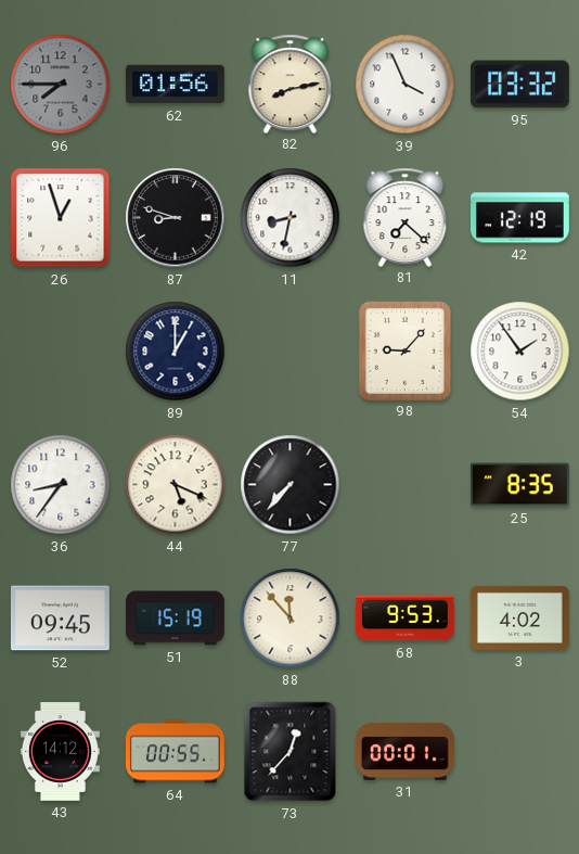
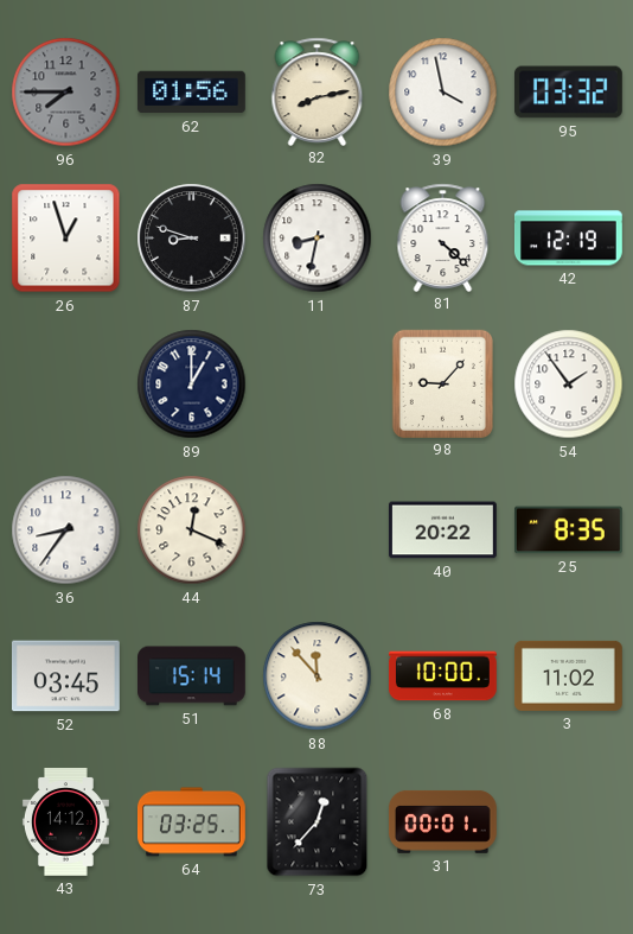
39: 3:56 -> 3:58
81: 7:22 -> 4:22
44: 5:19 -> 12:19
77: 7:37 -> none
40: none -> 20:22
52: 09:45 -> 03:45
51: 15:19 -> 15:14
68: 9:53 -> 10:00
3: 4:02 -> 11:02
64: 00:55 -> 03:25
